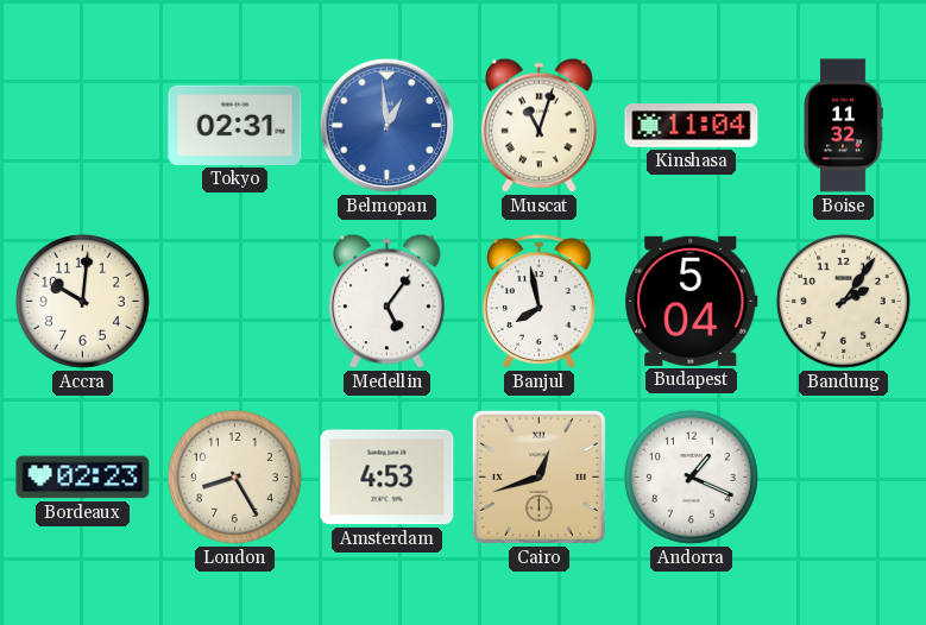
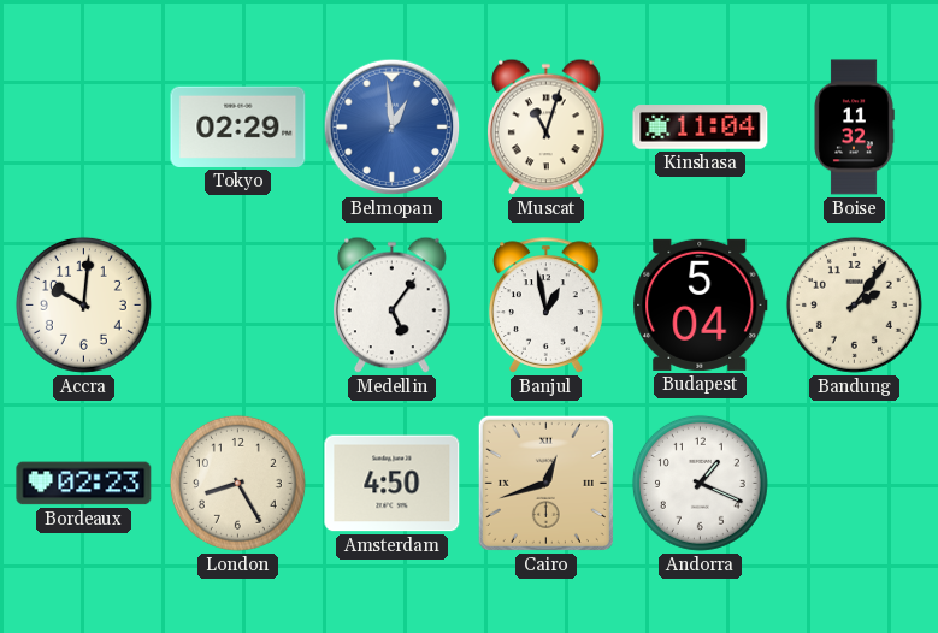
Tokyo: 02:31 -> 02:29
Banjul: 7:58 -> 12:58
Amsterdam: 4:53 -> 4:50
